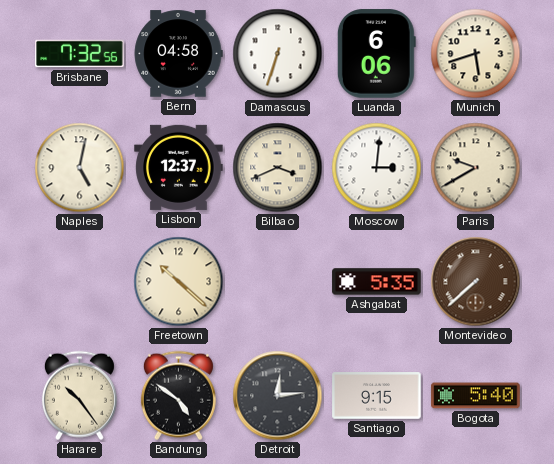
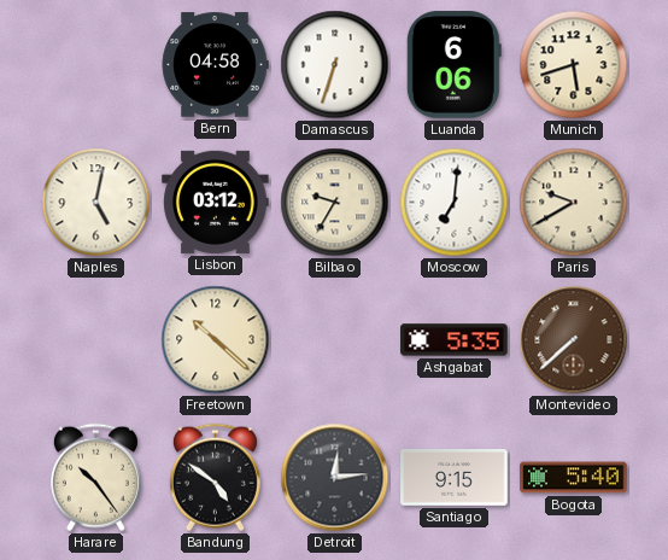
Brisbane: 7:32 -> none
Lisbon: 12:37 -> 03:12
Bilbao: 3:41 -> 9:35
Moscow: 3:01 -> 7:01
